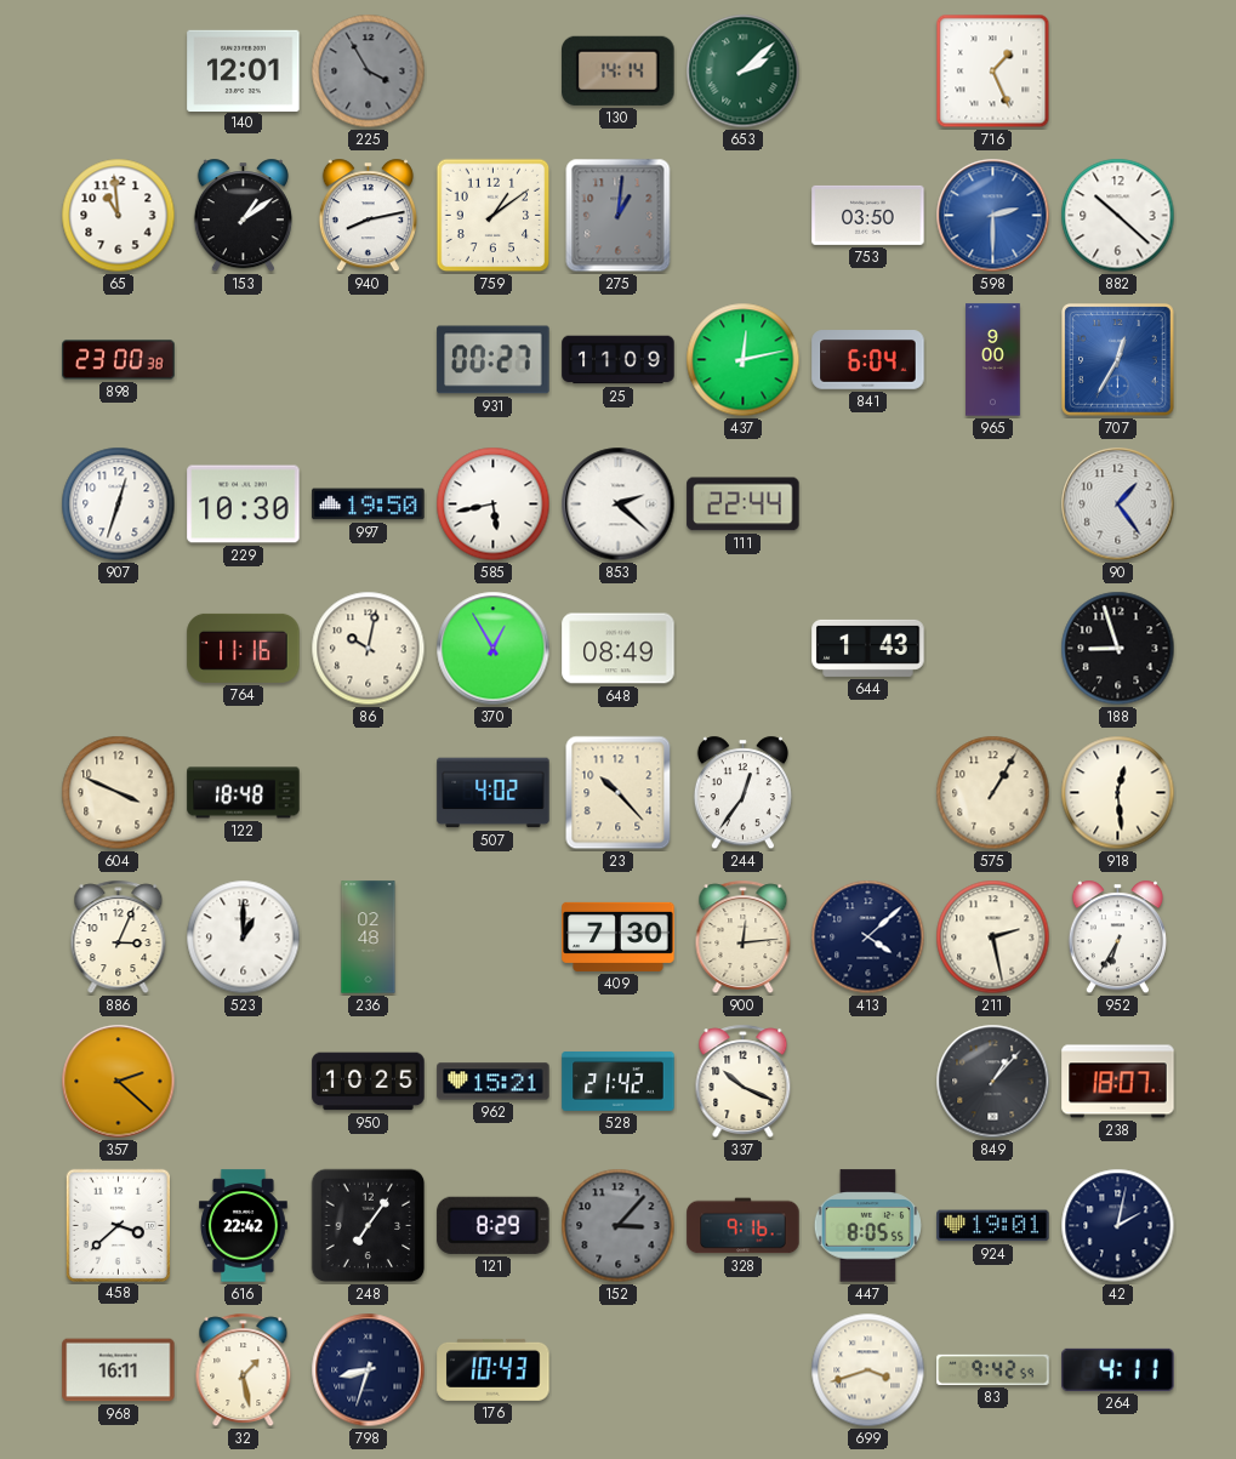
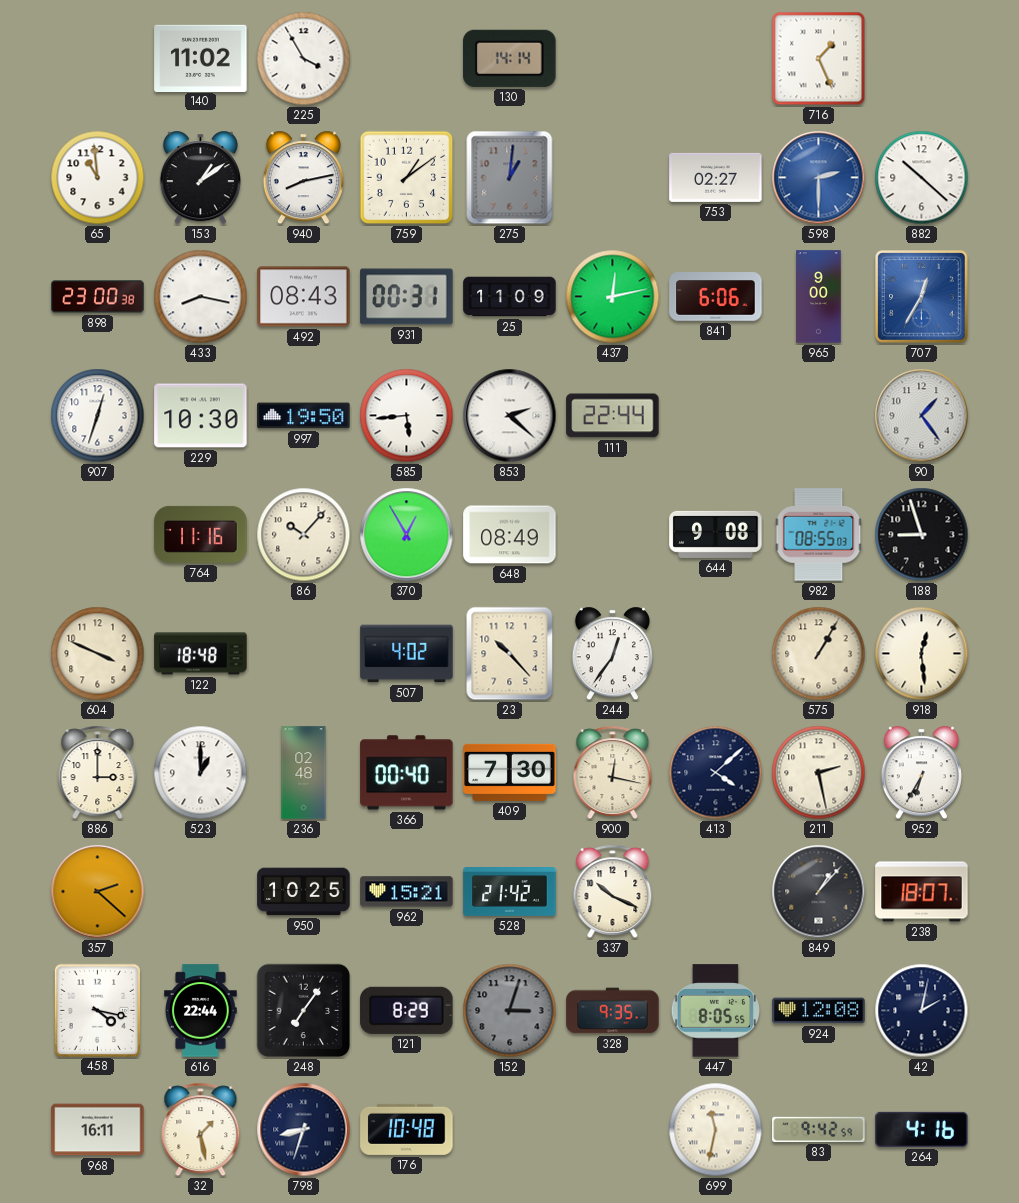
140: 12:01 -> 11:02
225 dial: grey -> white
653: 2:08 -> none
753: 03:50 -> 02:27
433: none -> 8:17
492: none -> 08:43
931: 00:27 -> 00:31
841: 6:04 -> 6:06
585: 5:43 -> 5:44
86: 10:02 -> 10:07
644: 1:43 -> 9:08
982: none -> 08:55
886: 3:04 -> 3:00
366: none -> 00:40
900: 12:14 -> 12:17
458: 3:38 -> 4:17
616: 22:42 -> 22:44
152: 3:07 -> 3:03
328: 9:16 -> 9:35
924: 19:01 -> 12:08
176: 10:43 -> 10:48
699: 3:42 -> 11:32
264: 4:11 -> 4:16
